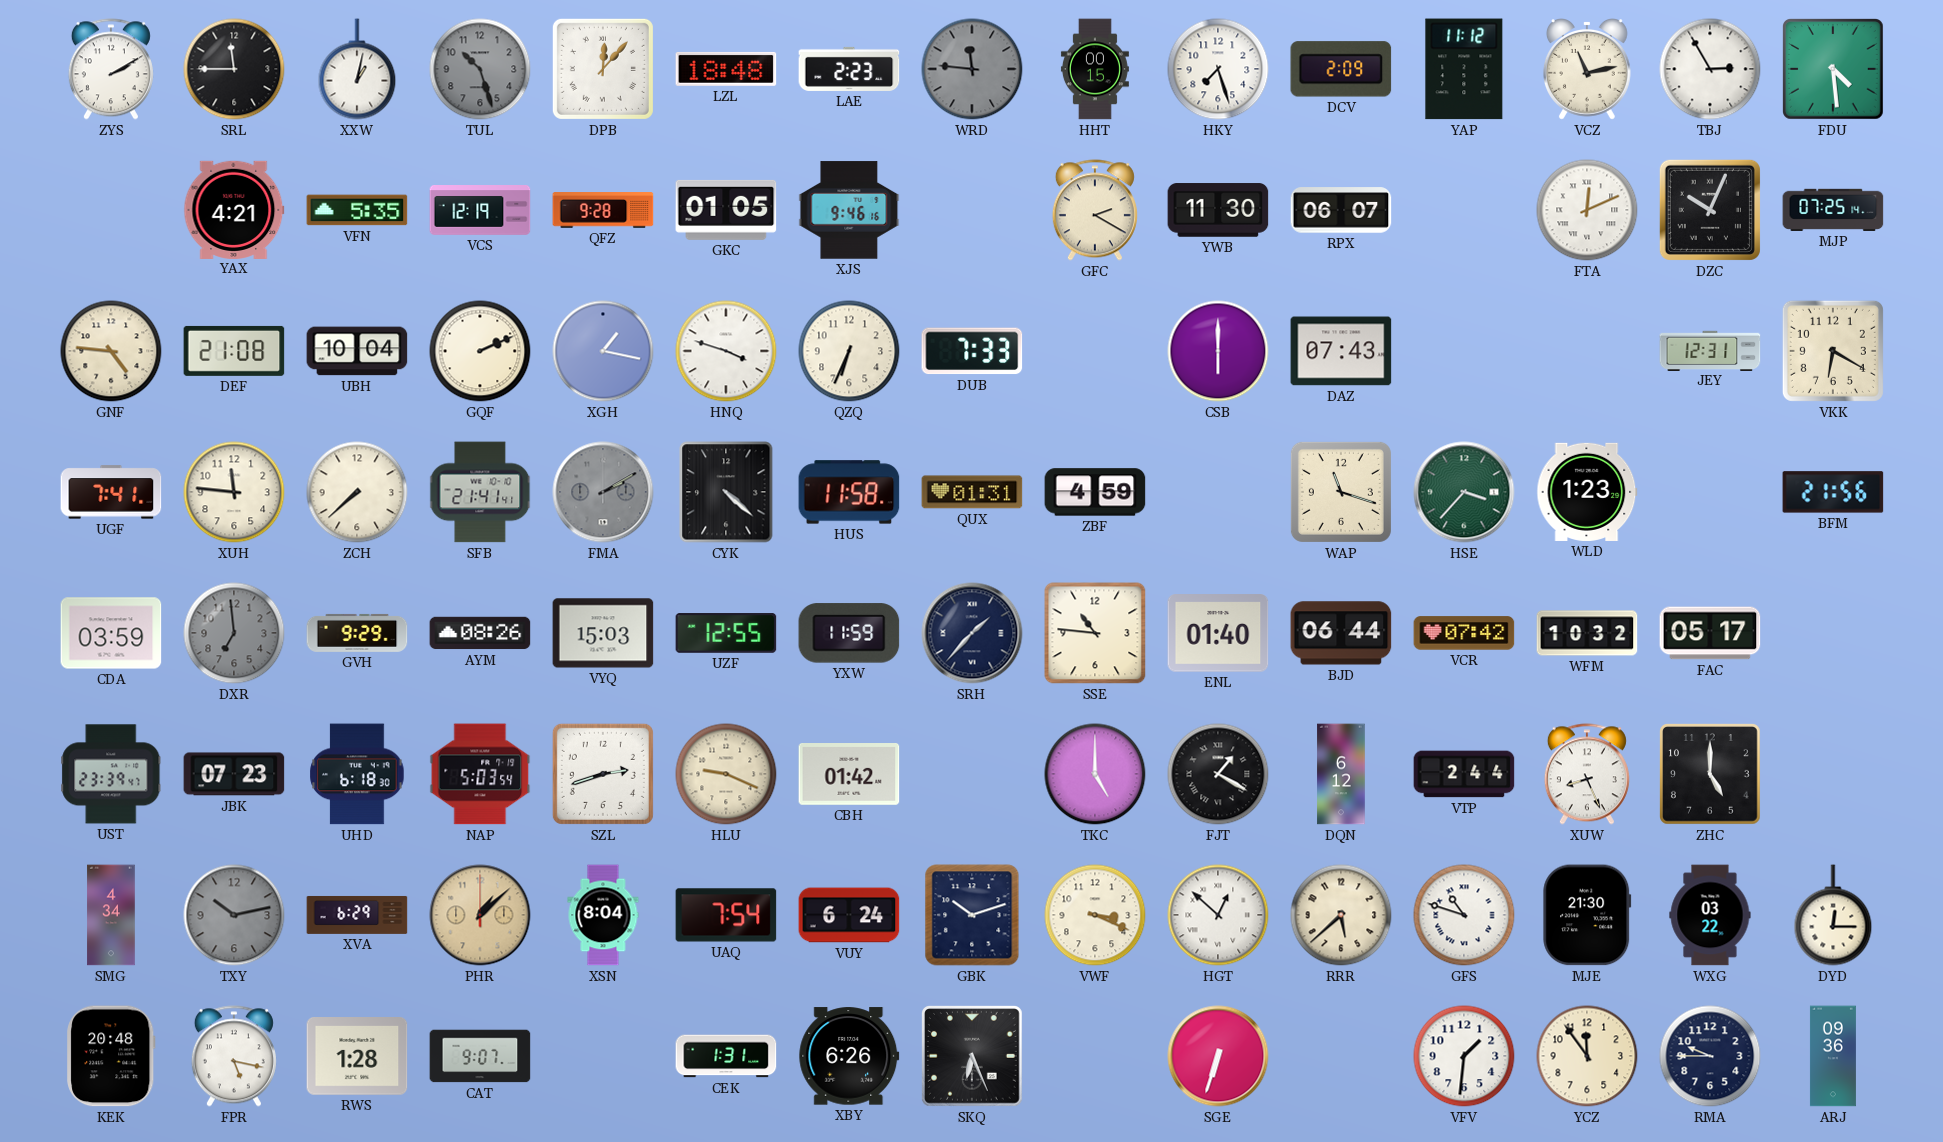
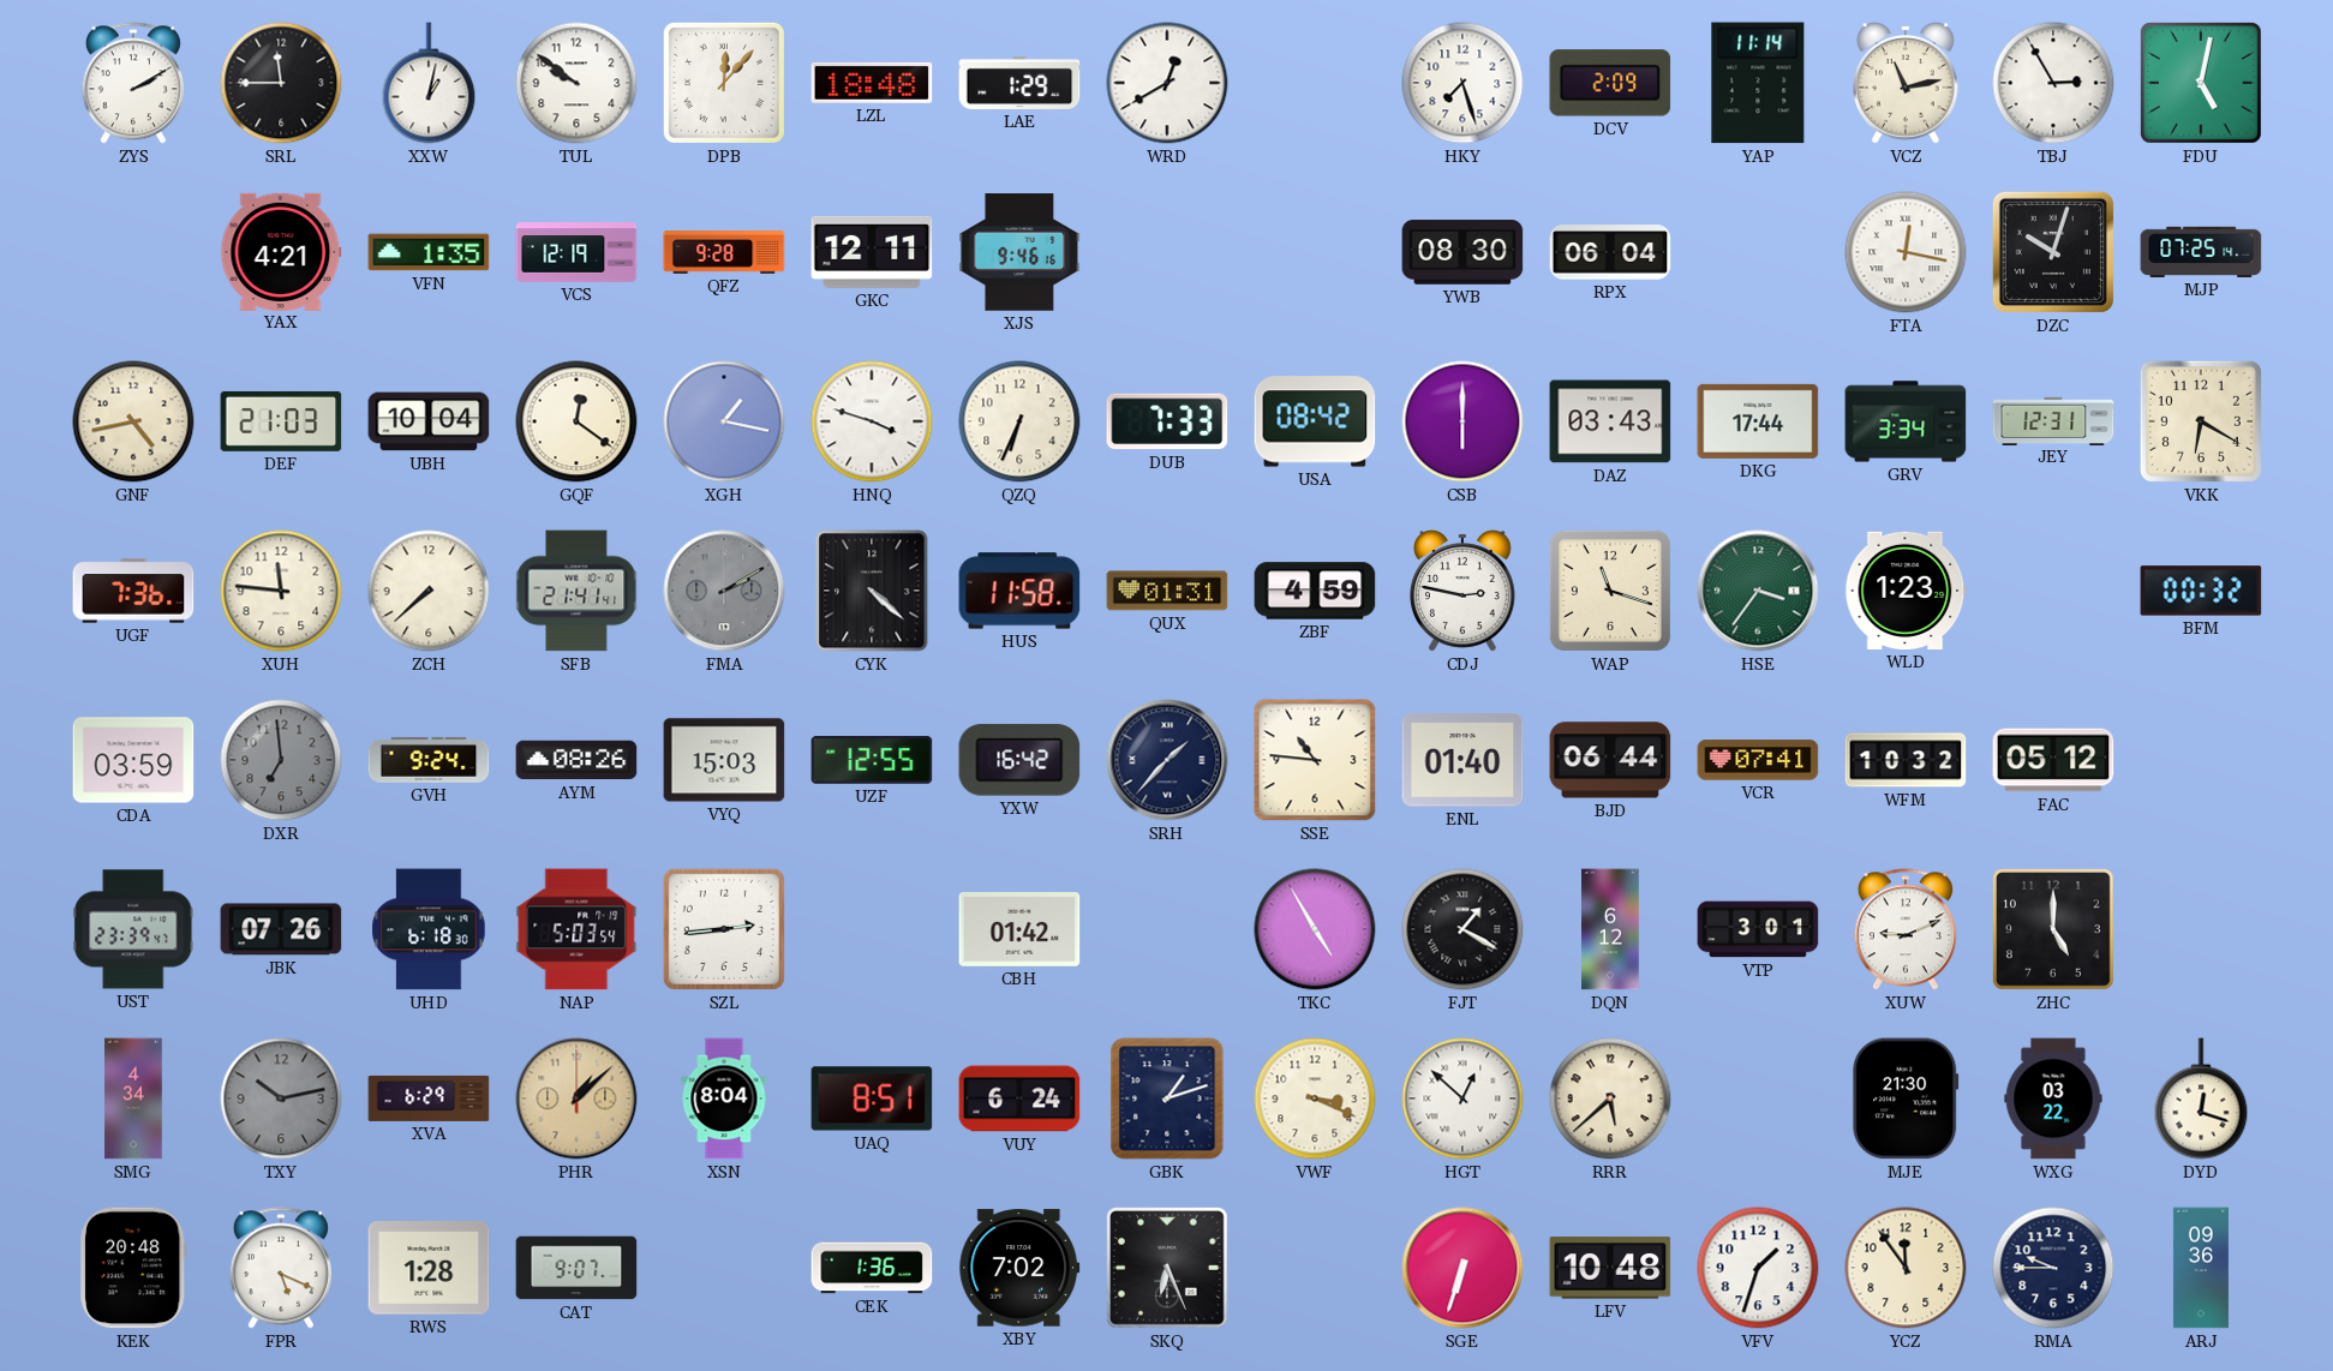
TUL: 10:27 -> 9:51
TUL dial: grey -> white
LAE: 2:23 -> 1:29
WRD: 11:46 -> 12:40
WRD dial: grey -> white
HHT: 00:15 -> none
YAP: 11:12 -> 11:14
FDU: 4:29 -> 5:02
VFN: 5:35 -> 1:35
GKC: 01:05 -> 12:11
GFC: 2:20 -> none
YWB: 11:30 -> 08:30
RPX: 06:07 -> 06:04
FTA: 12:11 -> 12:17
DZC: 10:04 -> 10:03
GNF: 4:46 -> 4:43
DEF: 21:08 -> 21:03
GQF: 2:11 -> 12:21
USA: none -> 08:42
DAZ: 07:43 -> 03:43
DKG: none -> 17:44
GRV: none -> 3:34
UGF: 7:41 -> 7:36
CDJ: none -> 2:47
HSE: 3:37 -> 3:36
BFM: 21:56 -> 00:32
GVH: 9:29 -> 9:24
YXW: 11:59 -> 16:42
VCR: 07:42 -> 07:41
FAC: 05:17 -> 05:12
JBK: 07:23 -> 07:26
SZL: 2:42 -> 2:44
HLU: 9:19 -> none
TKC: 5:00 -> 4:55
VTP: 2:44 -> 3:01
XUW: 8:26 -> 9:11
UAQ: 7:54 -> 8:51
GBK: 10:12 -> 1:12
GFS: 10:48 -> none
DYD: 12:15 -> 12:18
FPR: 5:17 -> 5:19
CEK: 1:31 -> 1:36
XBY: 6:26 -> 7:02
LFV: none -> 10:48
VFV: 1:31 -> 1:33
